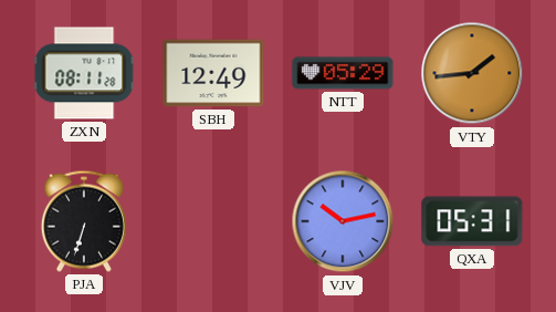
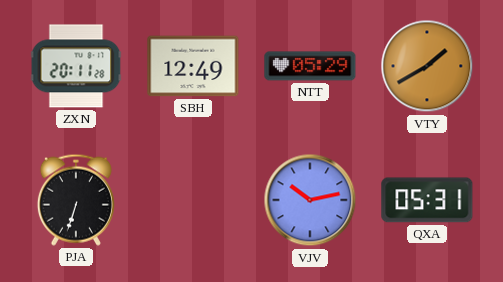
ZXN: 08:11 -> 20:11
VTY: 1:44 -> 1:40
